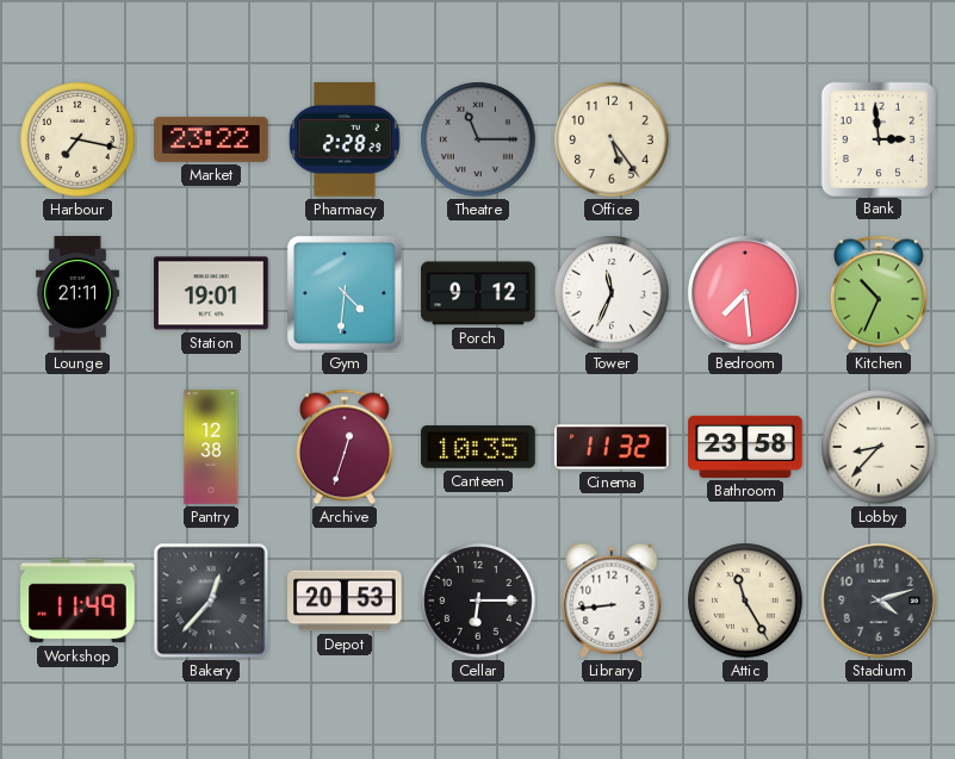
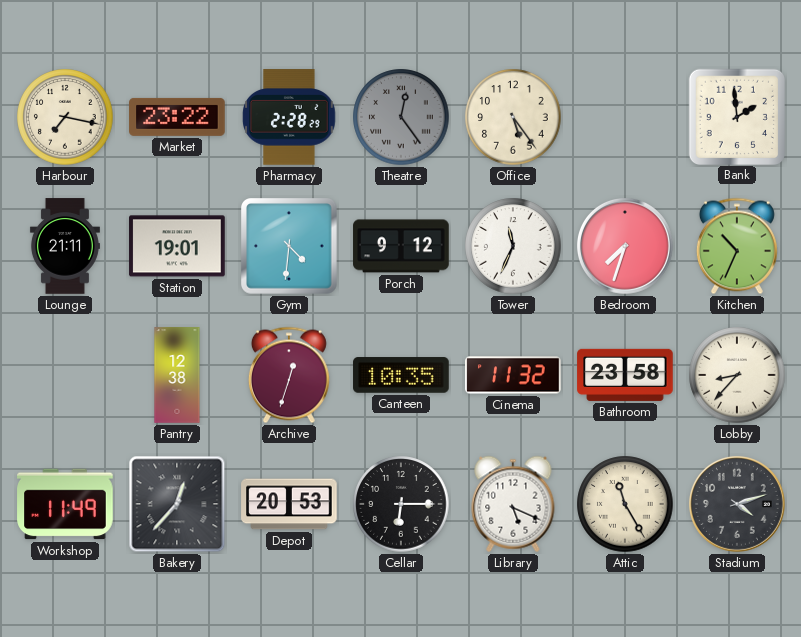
Theatre: 11:15 -> 12:24
Bank: 2:59 -> 1:59
Bedroom: 7:29 -> 7:33
Library: 8:44 -> 5:19
